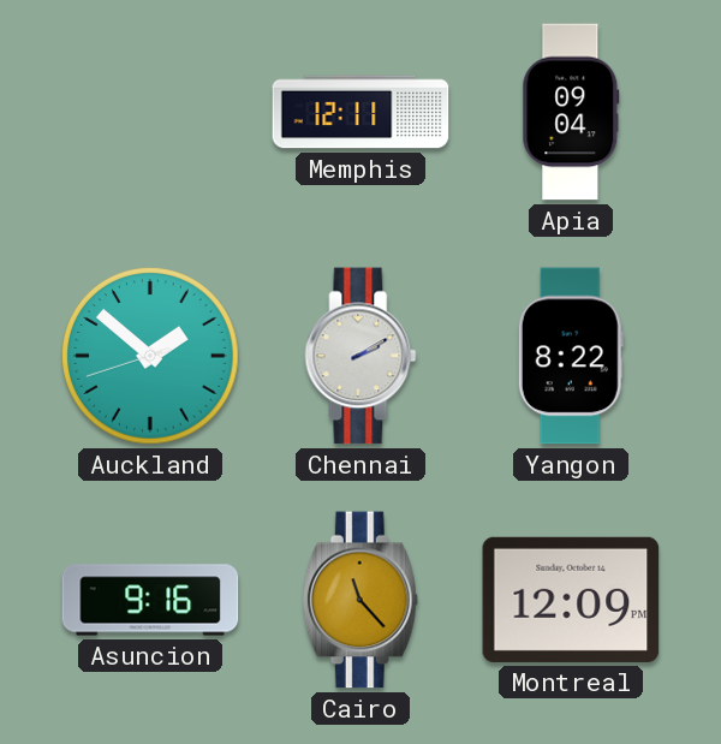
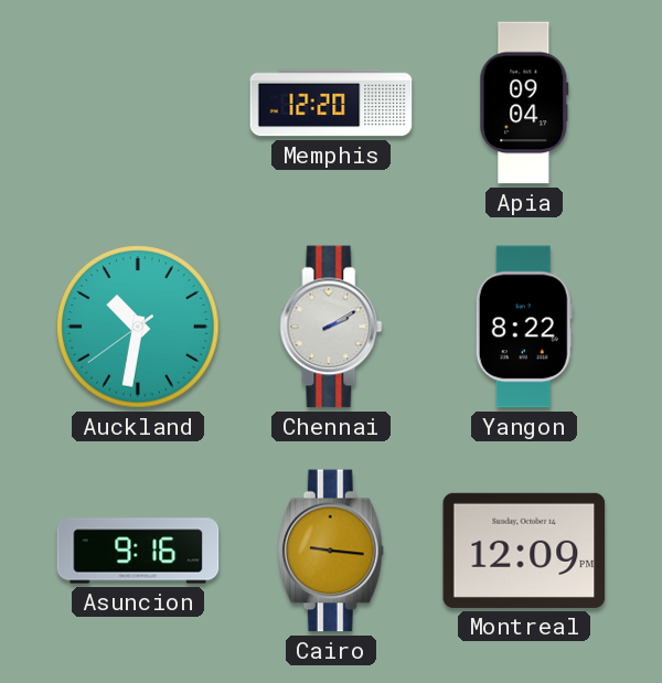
Memphis: 12:11 -> 12:20
Auckland: 1:51 -> 10:31
Cairo: 11:23 -> 9:16
